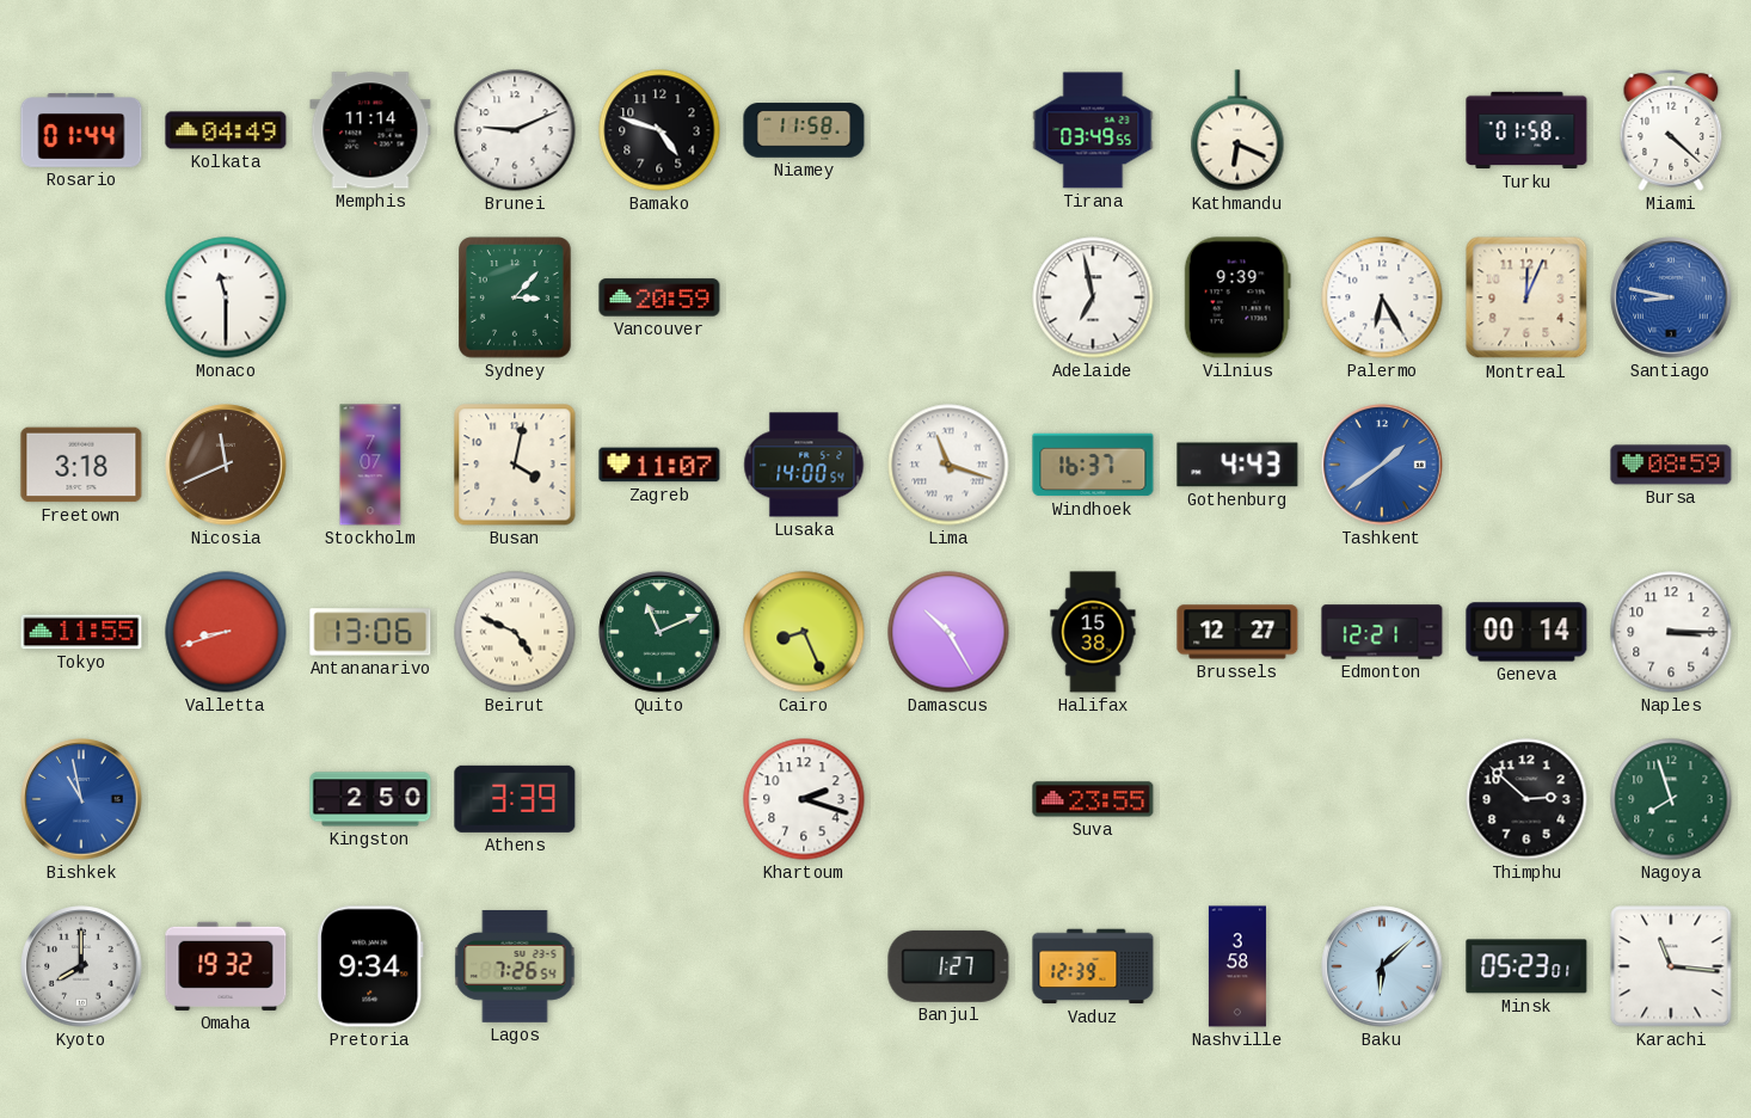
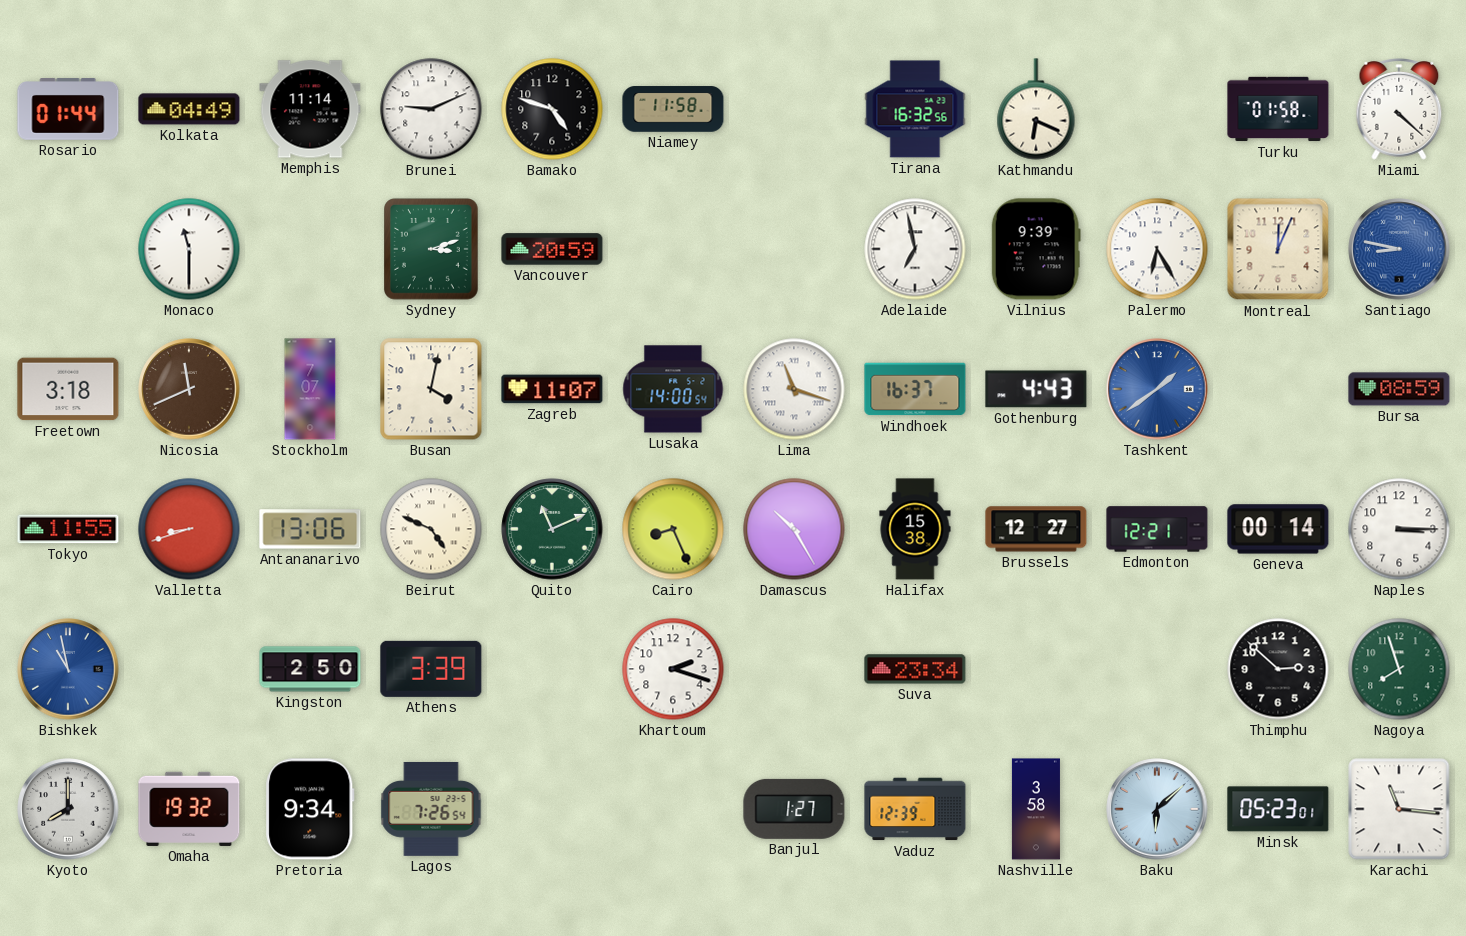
Tirana: 03:49 -> 16:32
Sydney: 3:07 -> 3:12
Suva: 23:55 -> 23:34
